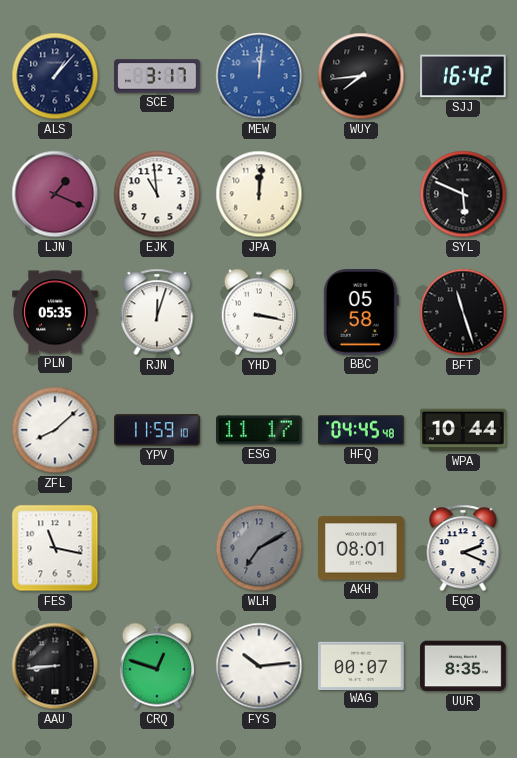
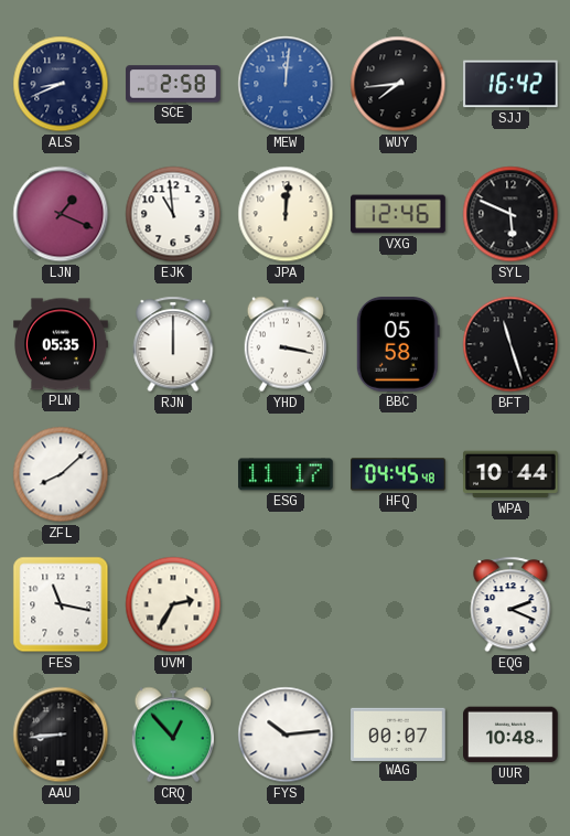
ALS: 1:07 -> 8:41
SCE: 3:17 -> 2:58
VXG: none -> 12:46
RJN: 12:03 -> 12:00
YPV: 11:59 -> none
UVM: none -> 2:35
WLH: 7:10 -> none
AKH: 08:01 -> none
CRQ: 12:48 -> 12:53
UUR: 8:35 -> 10:48
